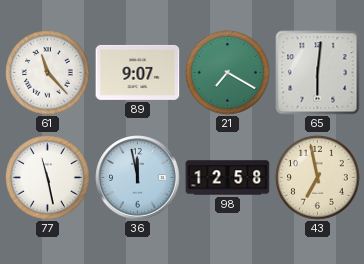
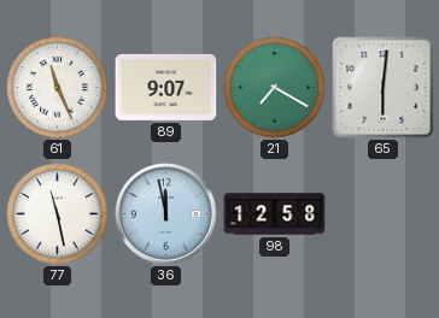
61: 11:23 -> 11:26
43: 6:58 -> none
